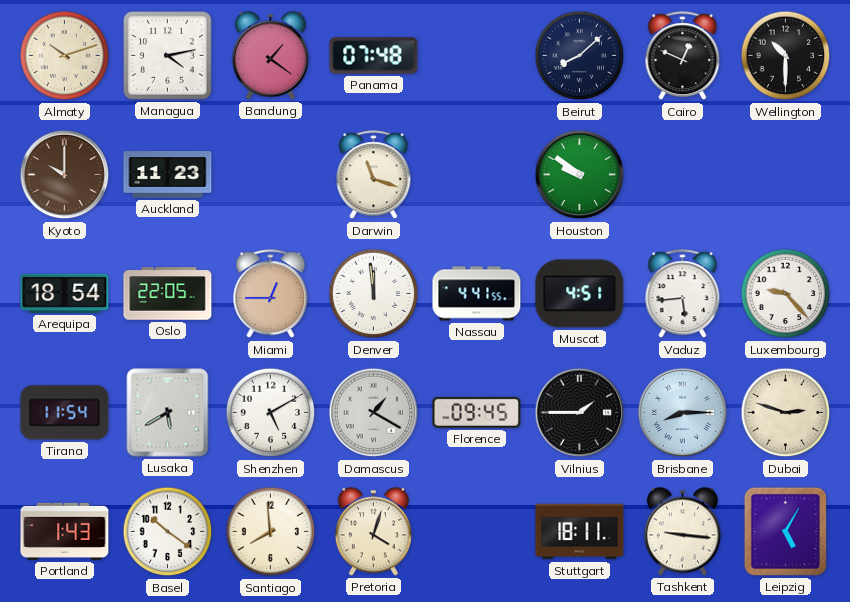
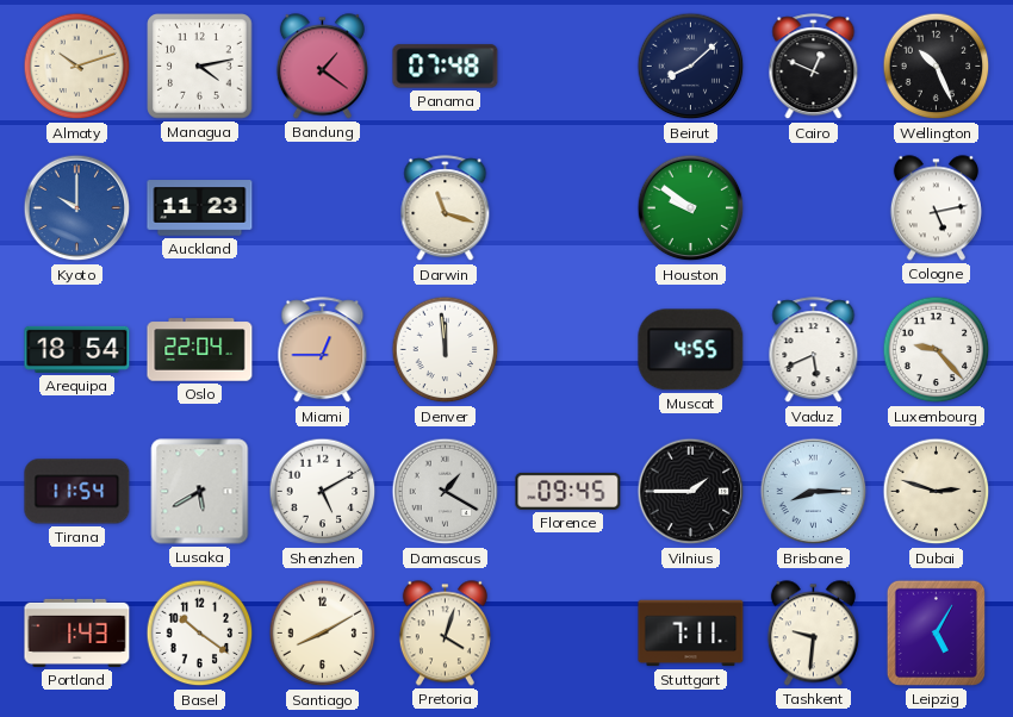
Wellington: 10:30 -> 10:26
Kyoto dial: brown -> blue
Cologne: none -> 5:13
Oslo: 22:05 -> 22:04
Nassau: 4:41 -> none
Muscat: 4:51 -> 4:55
Vaduz: 5:44 -> 5:41
Santiago: 7:59 -> 8:10
Stuttgart: 18:11 -> 7:11
Tashkent: 9:16 -> 9:31
